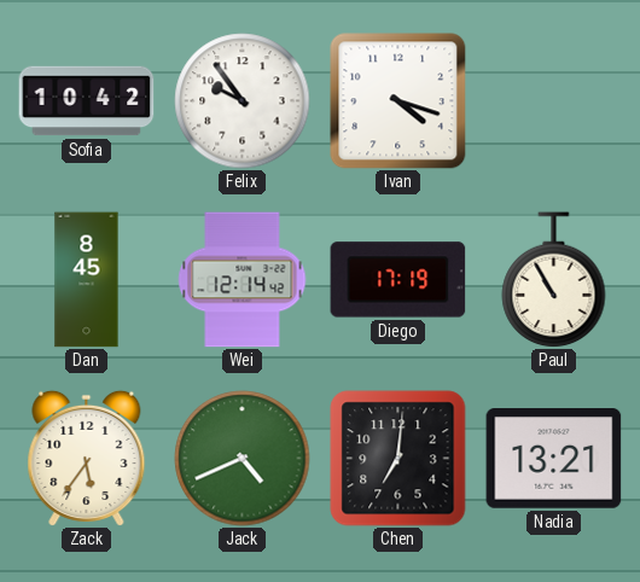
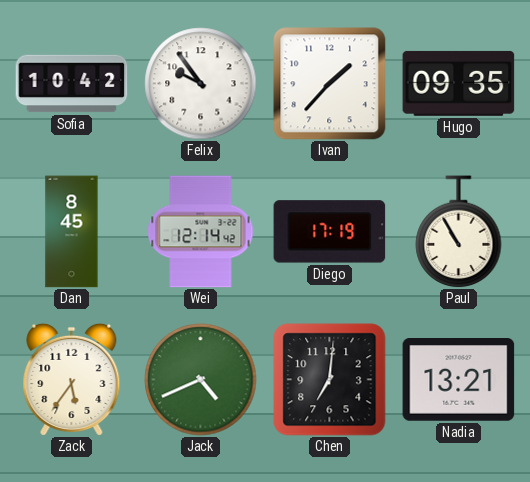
Ivan: 4:18 -> 1:37
Hugo: none -> 09:35
